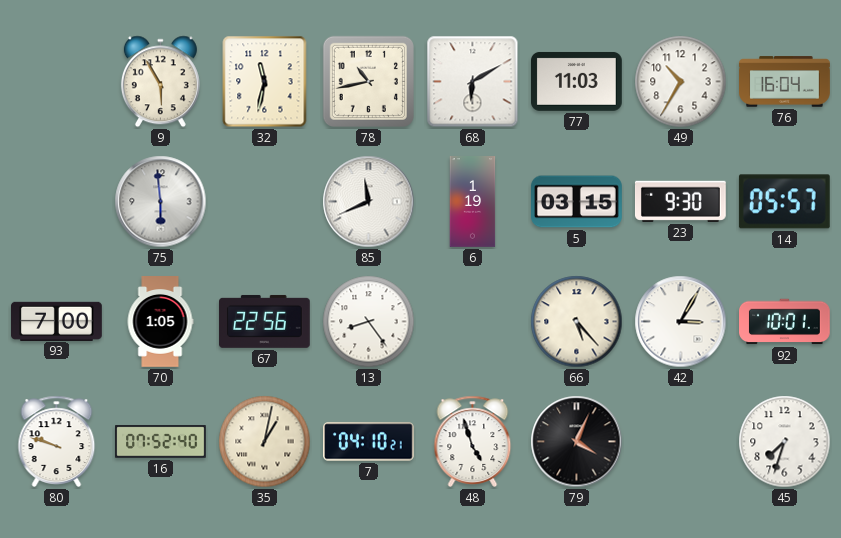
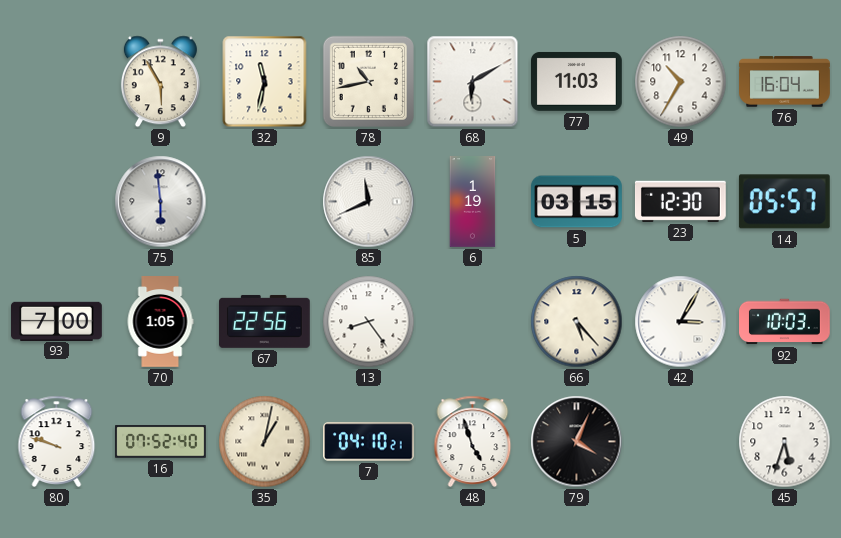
23: 9:30 -> 12:30
92: 10:01 -> 10:03
45: 7:33 -> 5:33
